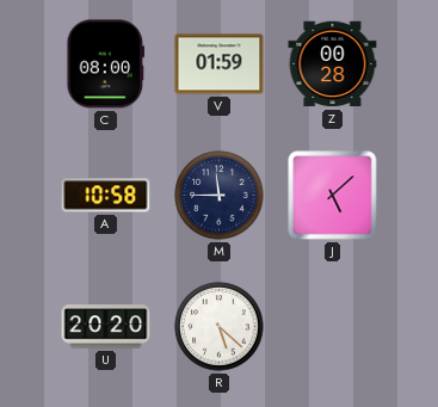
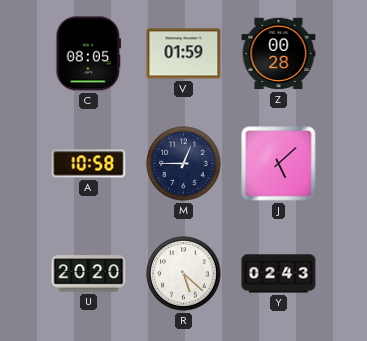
C: 08:00 -> 08:05
M: 11:45 -> 12:45
Y: none -> 02:43
